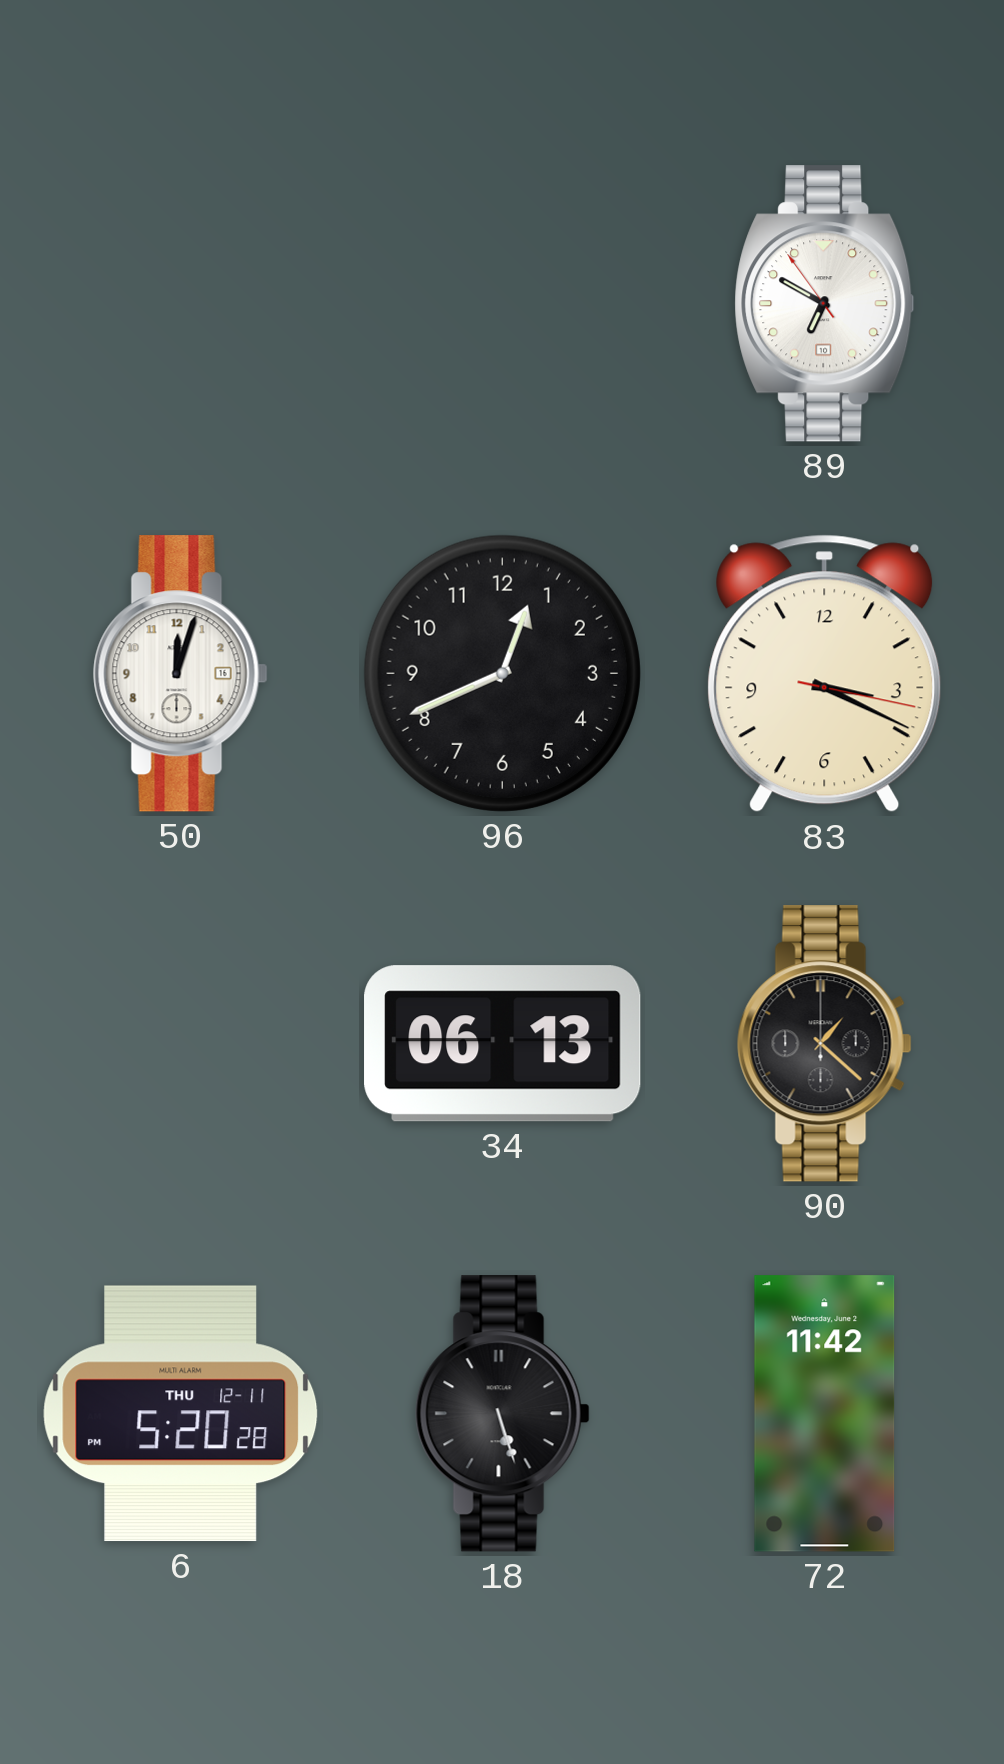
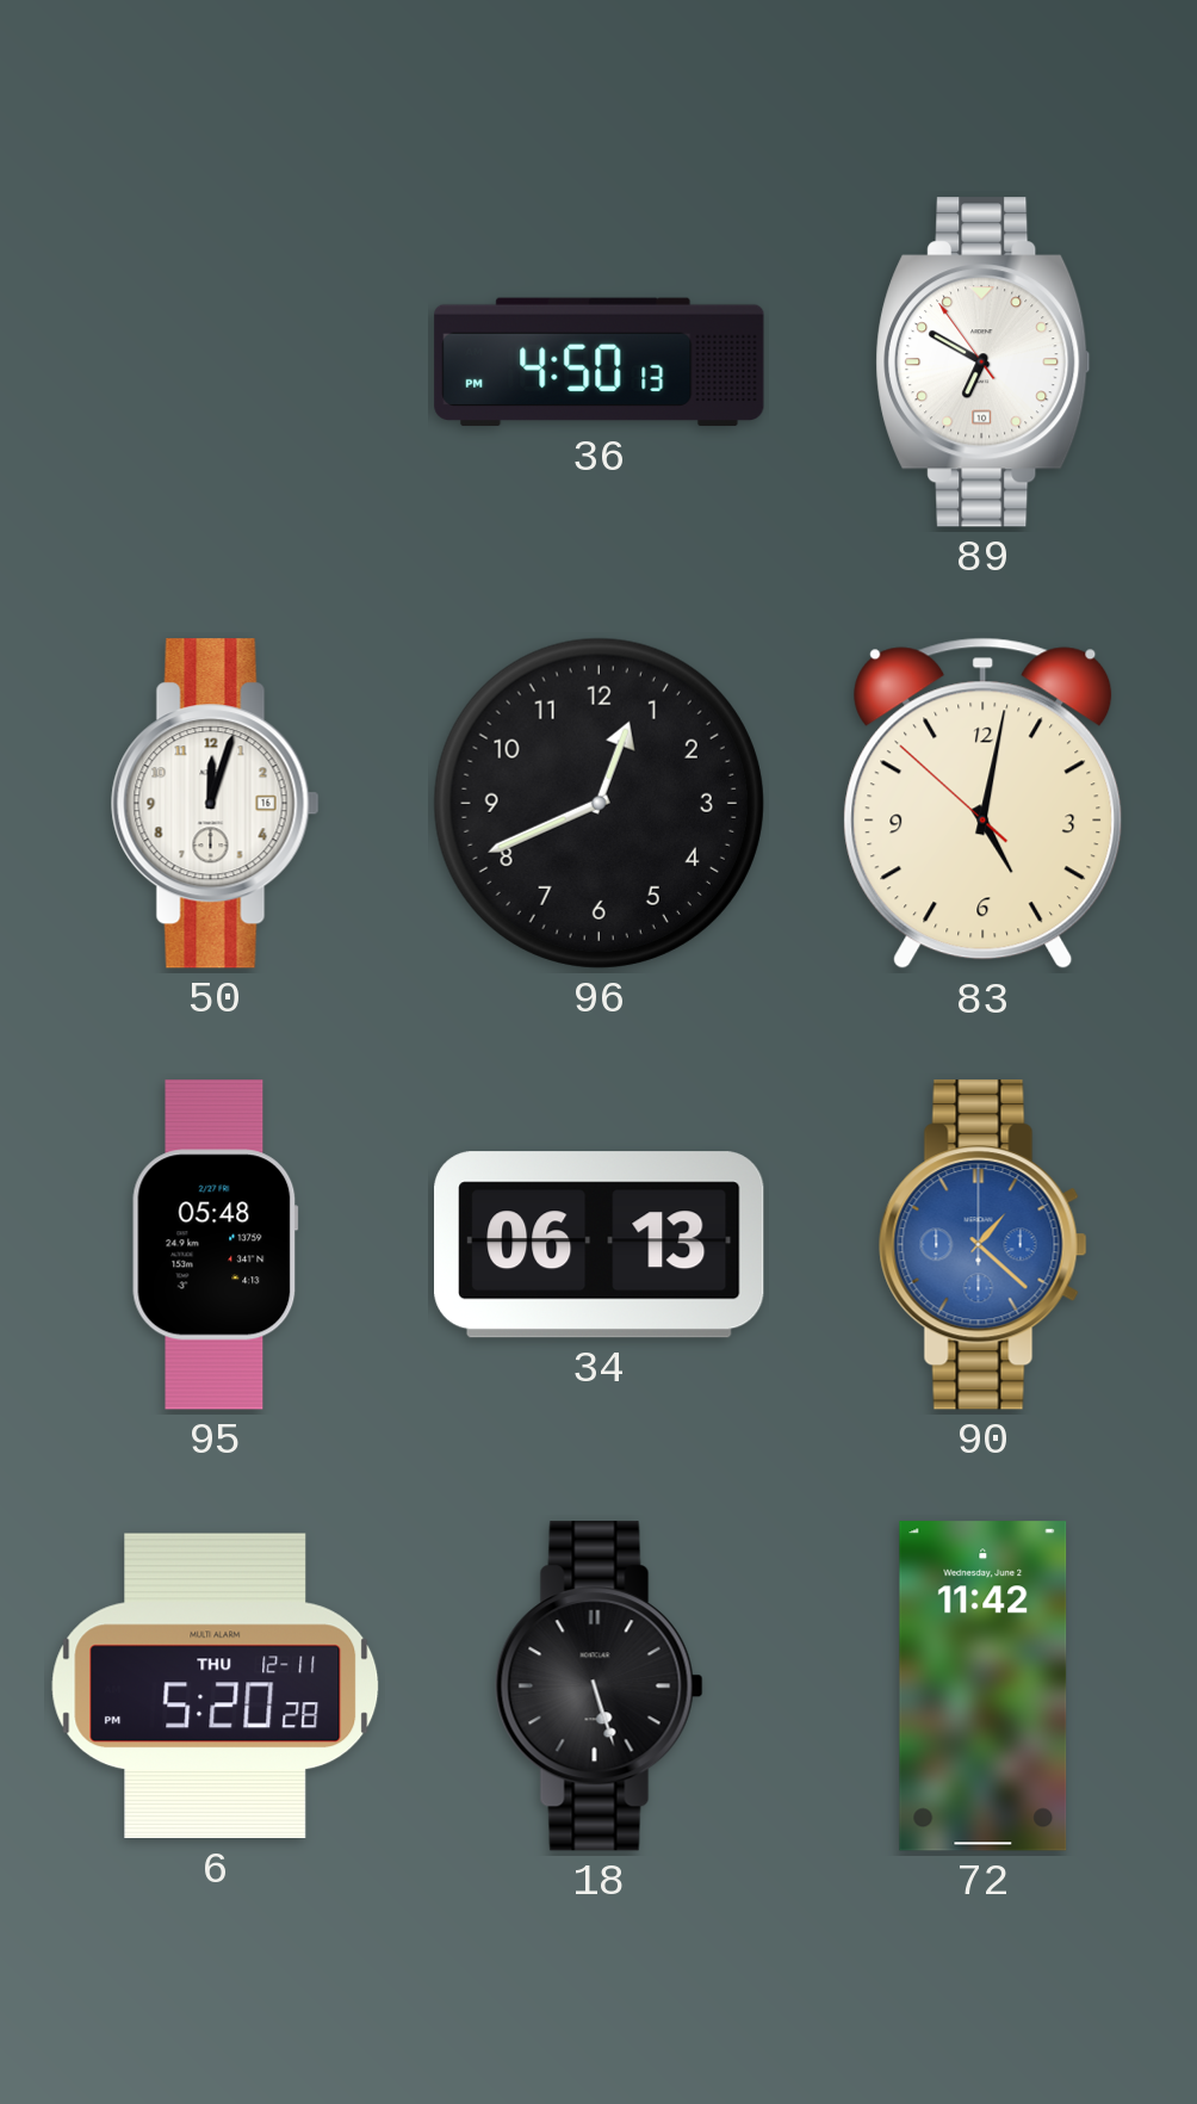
36: none -> 4:50
83: 3:19 -> 5:01
95: none -> 05:48
90 dial: black -> blue
